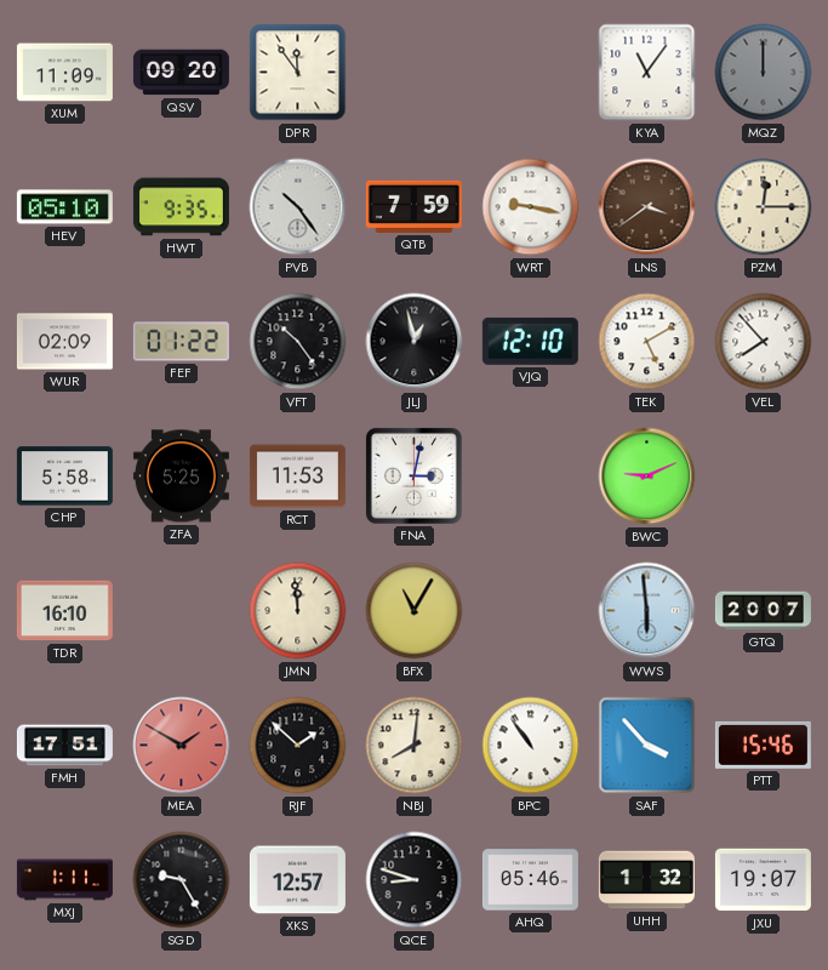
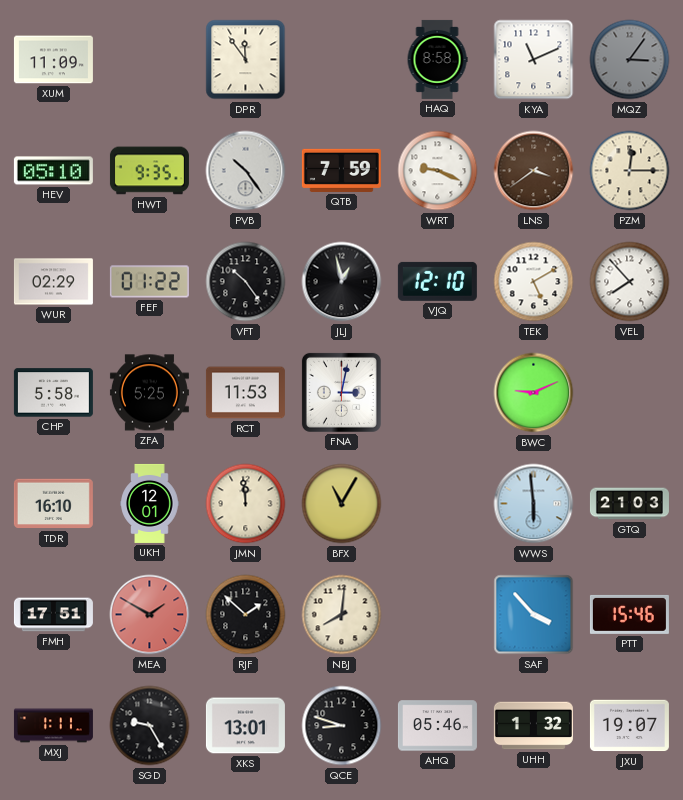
QSV: 09:20 -> none
HAQ: none -> 8:58
KYA: 11:06 -> 11:11
MQZ: 12:00 -> 3:06
WRT: 9:17 -> 9:19
WUR: 02:09 -> 02:29
UKH: none -> 12:01
GTQ: 20:07 -> 21:03
BPC: 10:54 -> none
XKS: 12:57 -> 13:01
